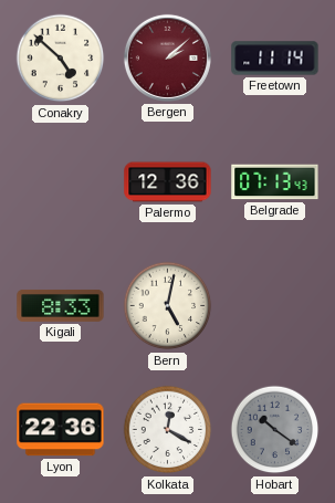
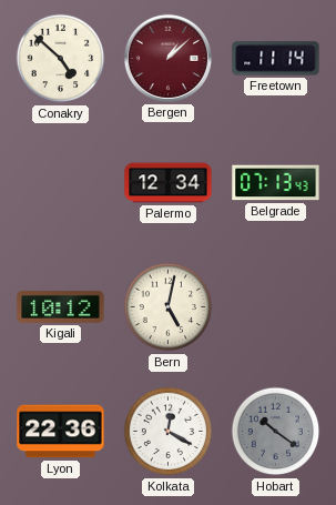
Bergen: 2:08 -> 1:08
Palermo: 12:36 -> 12:34
Kigali: 8:33 -> 10:12
